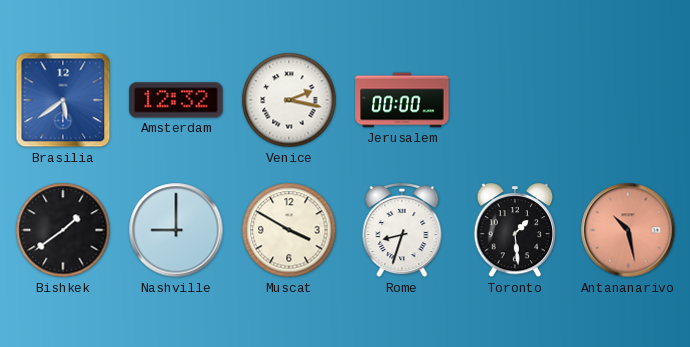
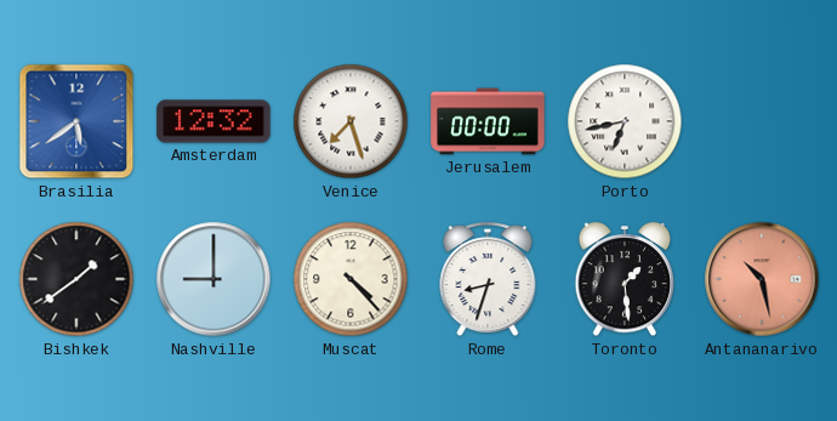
Venice: 2:17 -> 7:27
Porto: none -> 6:43
Muscat: 3:50 -> 4:23
